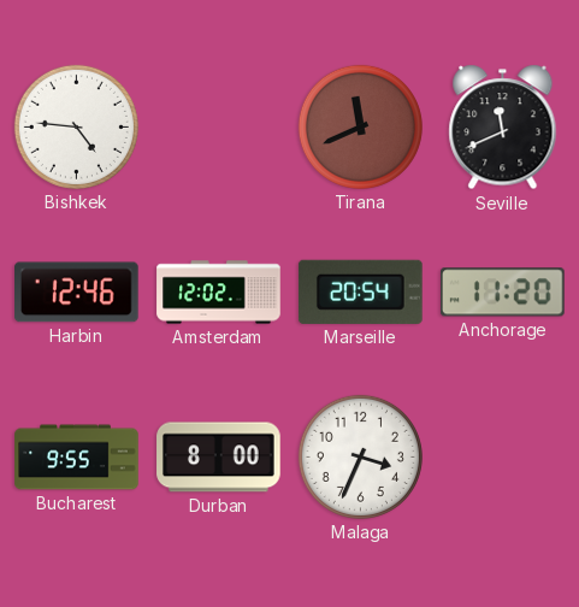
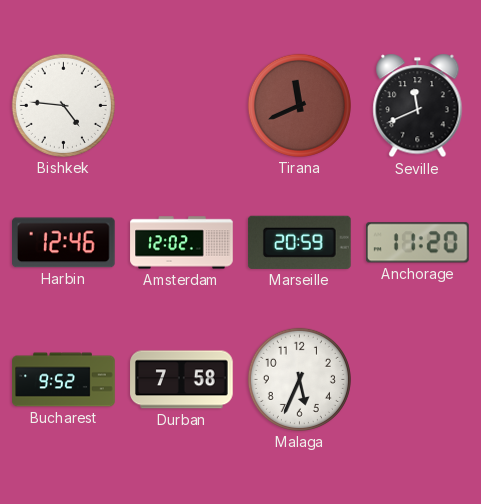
Marseille: 20:54 -> 20:59
Bucharest: 9:55 -> 9:52
Durban: 8:00 -> 7:58
Malaga: 3:34 -> 5:34
